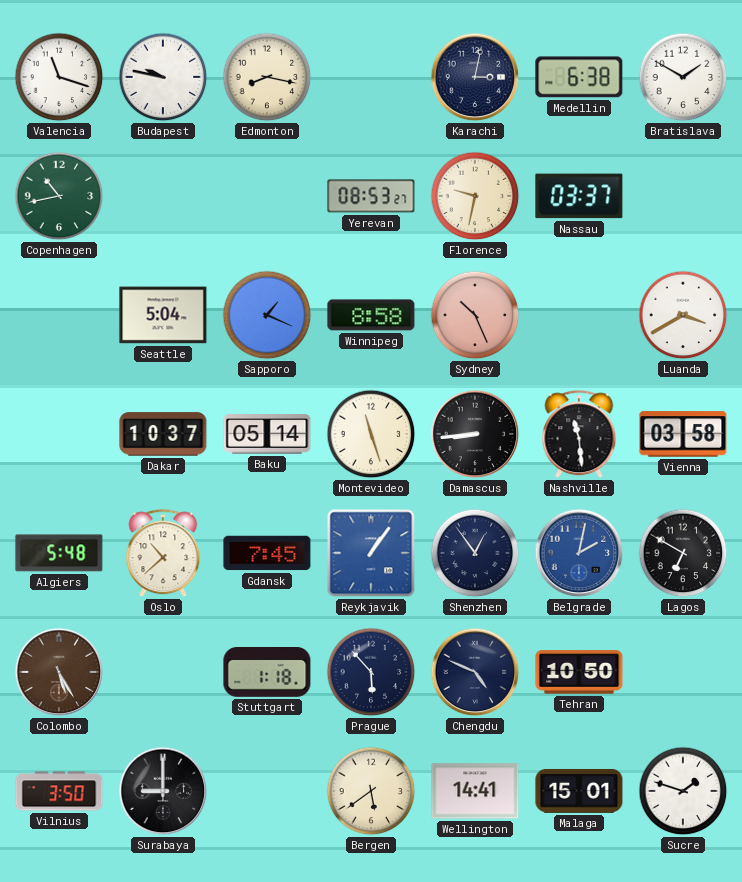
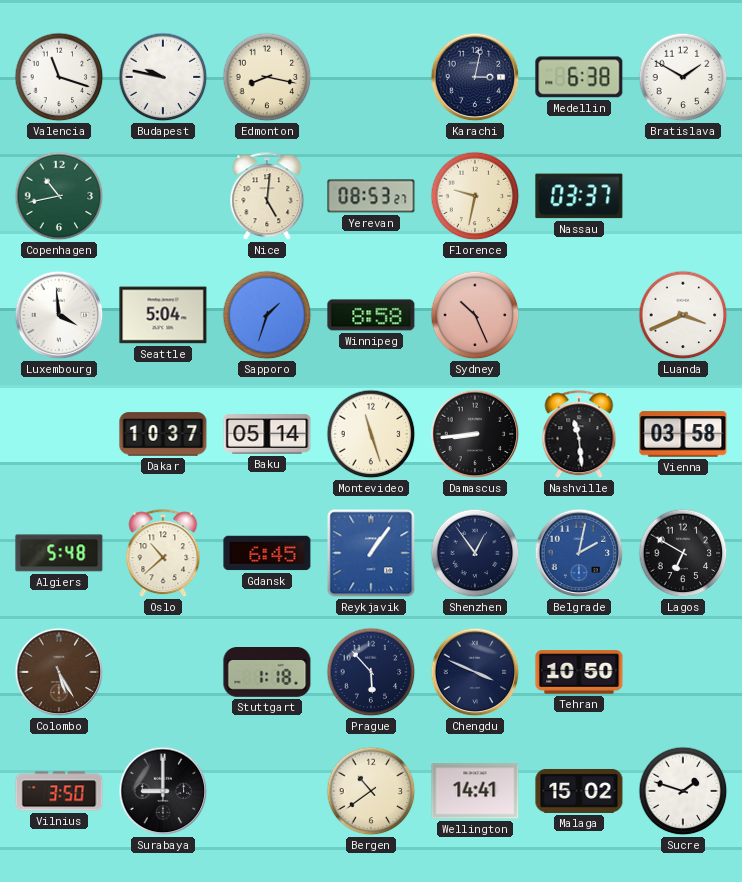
Nice: none -> 5:01
Luxembourg: none -> 3:59
Sapporo: 1:19 -> 1:33
Luanda: 3:40 -> 3:41
Gdansk: 7:45 -> 6:45
Chengdu: 4:49 -> 3:49
Bergen: 5:39 -> 10:39
Malaga: 15:01 -> 15:02
